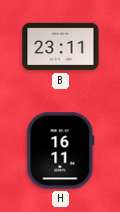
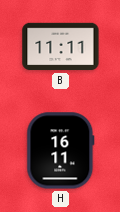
B: 23:11 -> 11:11
